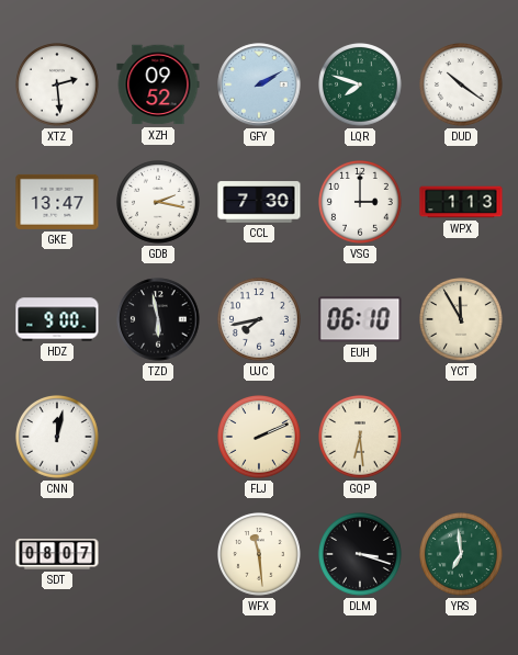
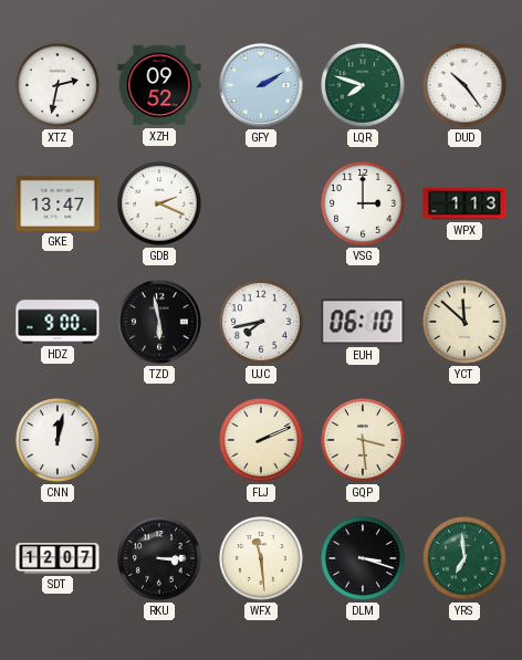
XTZ: 2:29 -> 2:32
DUD: 10:21 -> 10:24
GDB: 2:17 -> 2:19
CCL: 7:30 -> none
YCT: 11:55 -> 11:52
GQP: 6:29 -> 3:29
SDT: 08:07 -> 12:07
RKU: none -> 3:15
